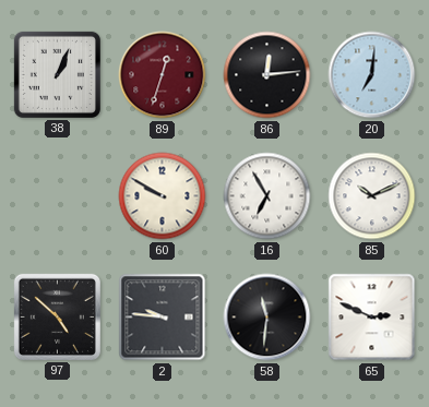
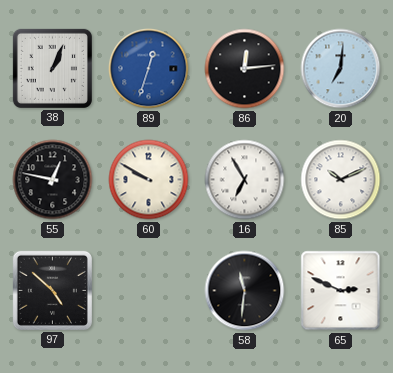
89 dial: burgundy -> blue
55: none -> 12:47
2: 9:46 -> none
